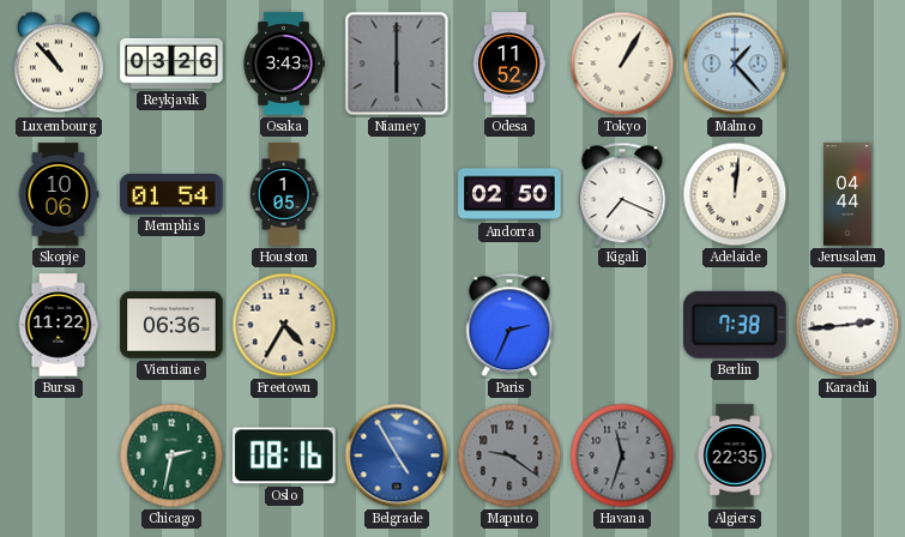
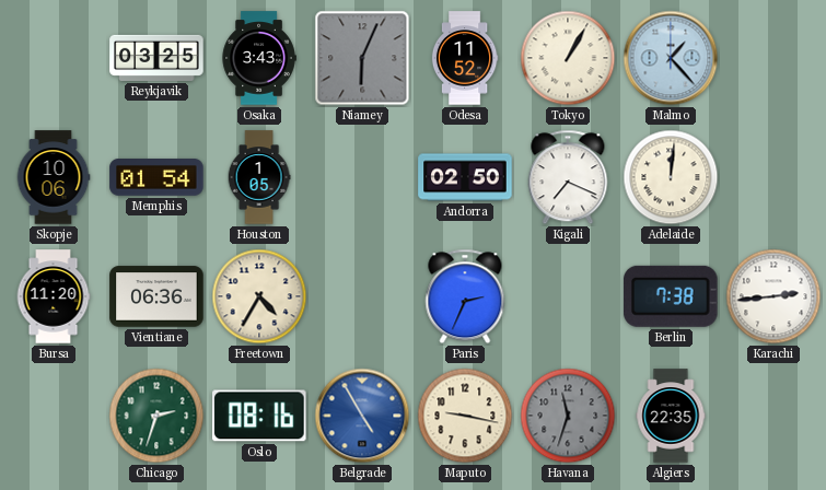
Luxembourg: 10:53 -> none
Reykjavik: 03:26 -> 03:25
Niamey: 6:00 -> 6:04
Jerusalem: 04:44 -> none
Bursa: 11:22 -> 11:20
Chicago: 2:32 -> 2:33
Maputo: 9:21 -> 9:17
Maputo dial: grey -> cream
